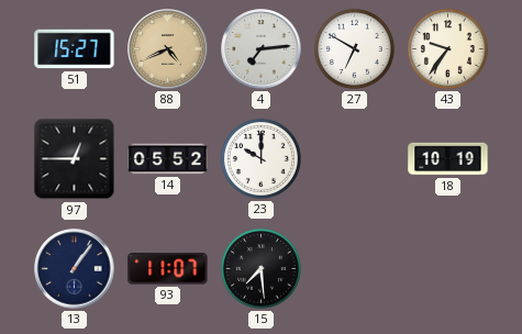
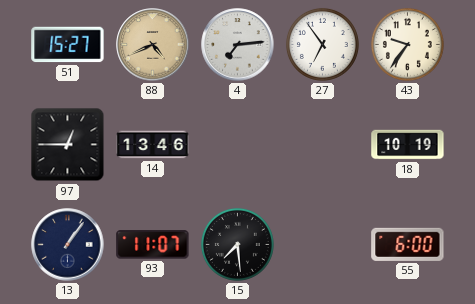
27: 6:50 -> 6:54
14: 05:52 -> 13:46
23: 10:00 -> none
55: none -> 6:00
